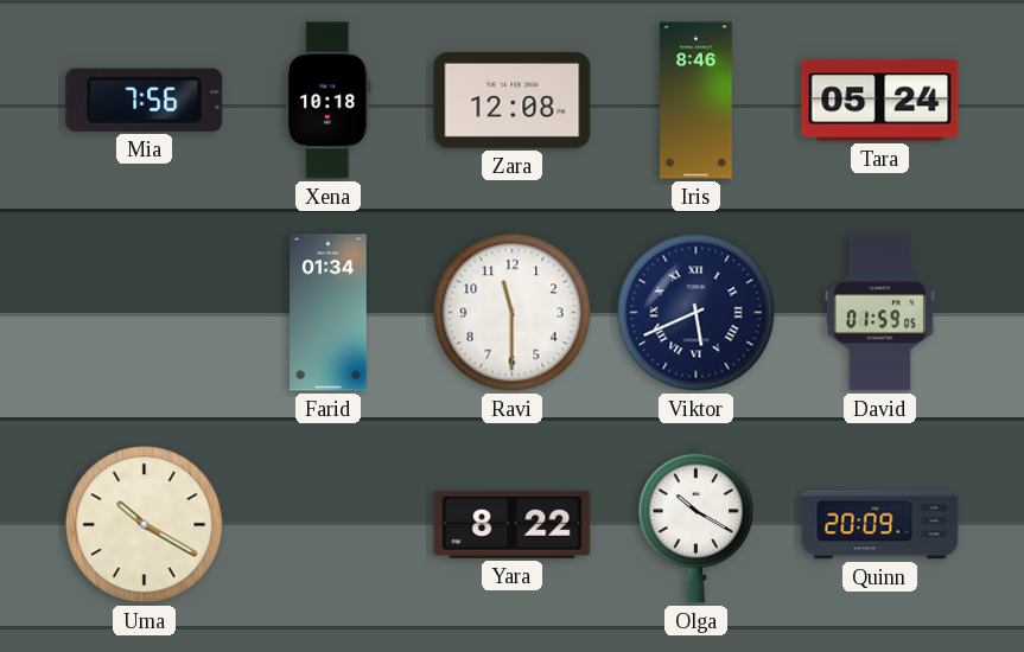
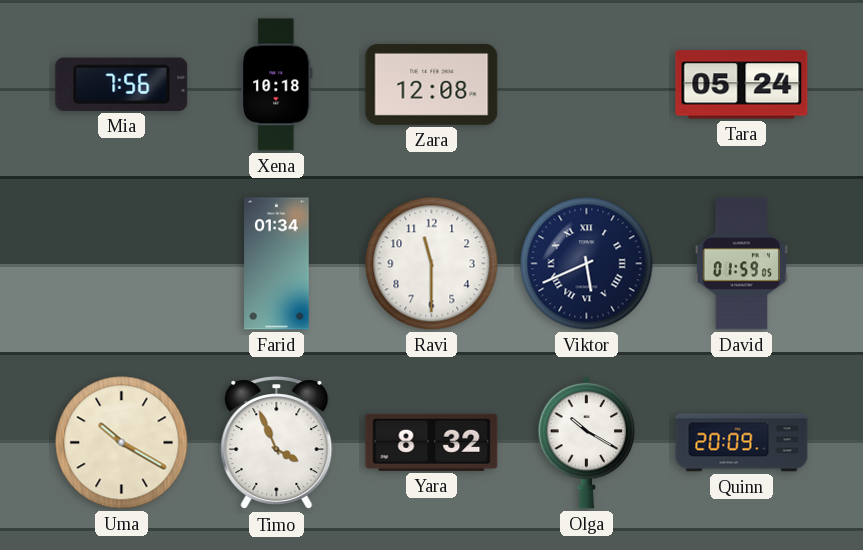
Iris: 8:46 -> none
Timo: none -> 3:56
Yara: 8:22 -> 8:32
